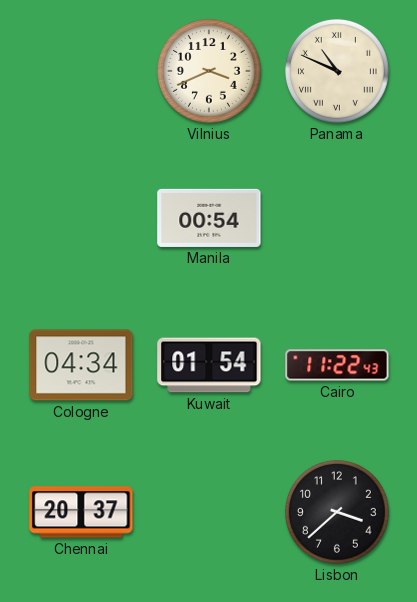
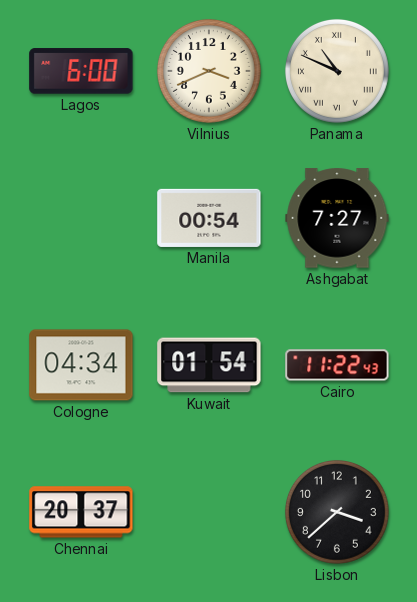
Lagos: none -> 6:00
Ashgabat: none -> 7:27
